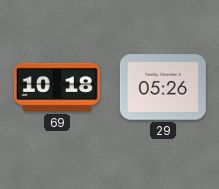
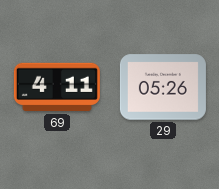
69: 10:18 -> 4:11
